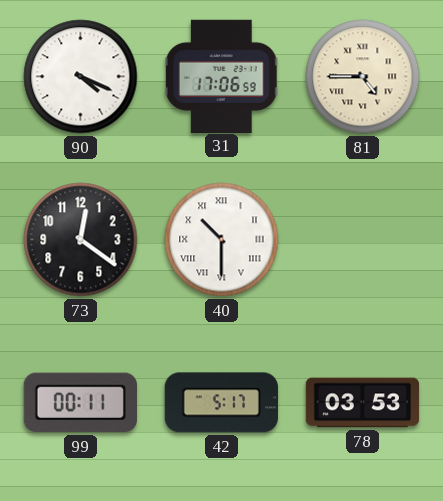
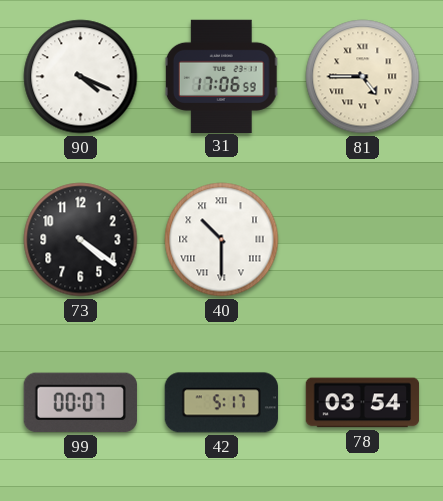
73: 12:21 -> 4:21
99: 00:11 -> 00:07
78: 03:53 -> 03:54
